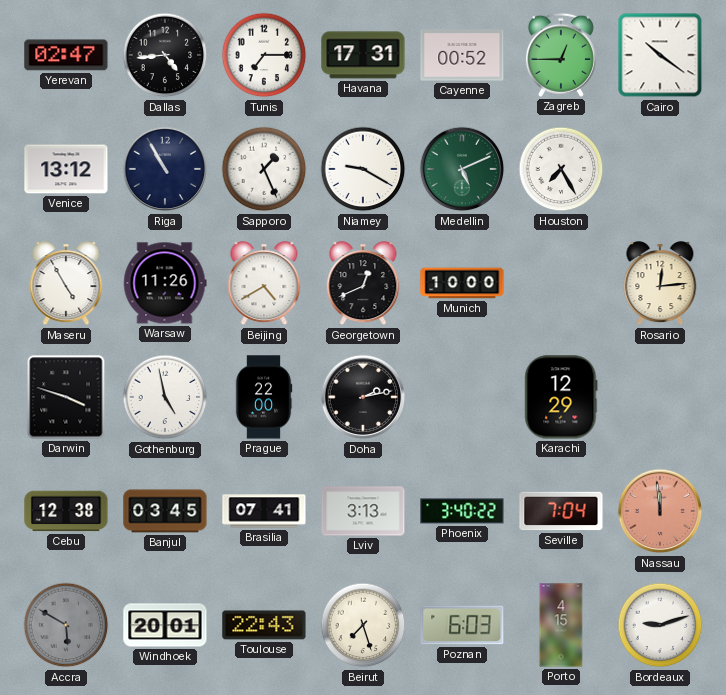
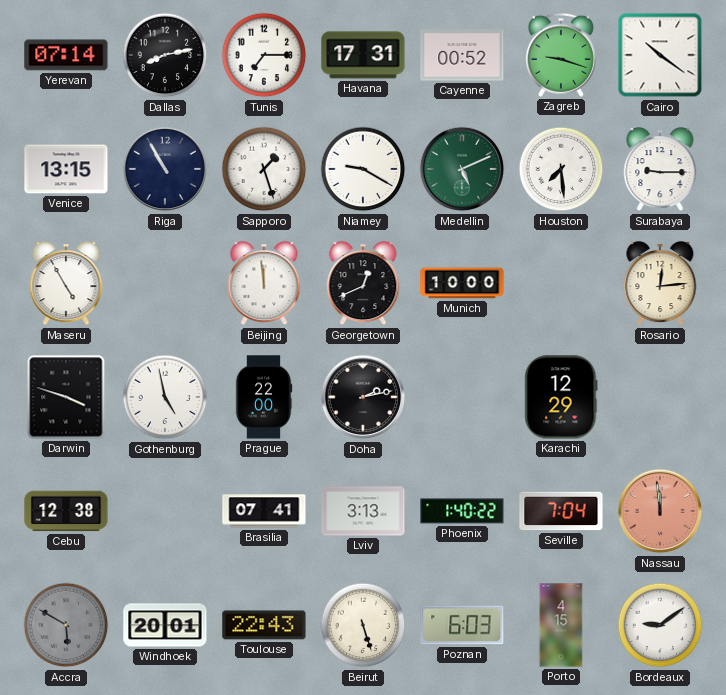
Yerevan: 02:47 -> 07:14
Dallas: 4:44 -> 8:13
Zagreb: 12:45 -> 9:18
Venice: 13:12 -> 13:15
Sapporo: 1:26 -> 1:27
Houston: 7:25 -> 7:29
Surabaya: none -> 9:15
Warsaw: 11:26 -> none
Beijing: 4:40 -> 11:59
Banjul: 03:45 -> none
Phoenix: 3:40 -> 1:40
Beirut: 7:27 -> 5:27
Bordeaux: 9:12 -> 9:09
